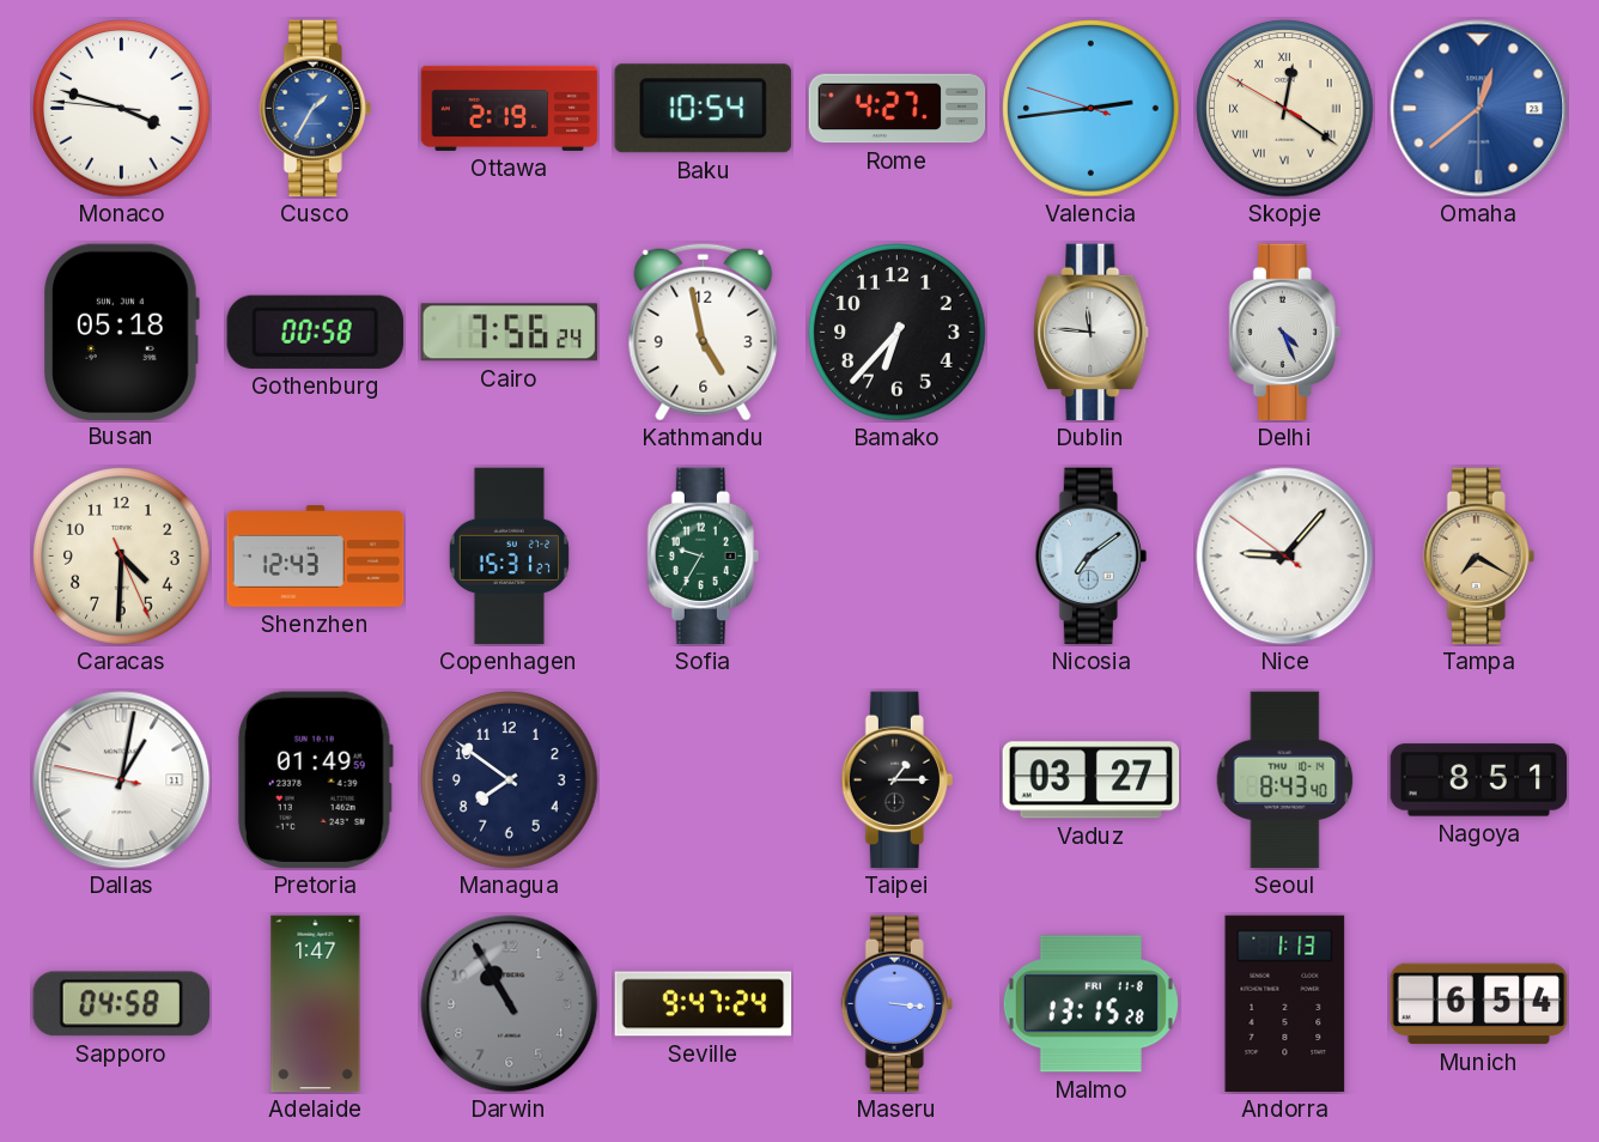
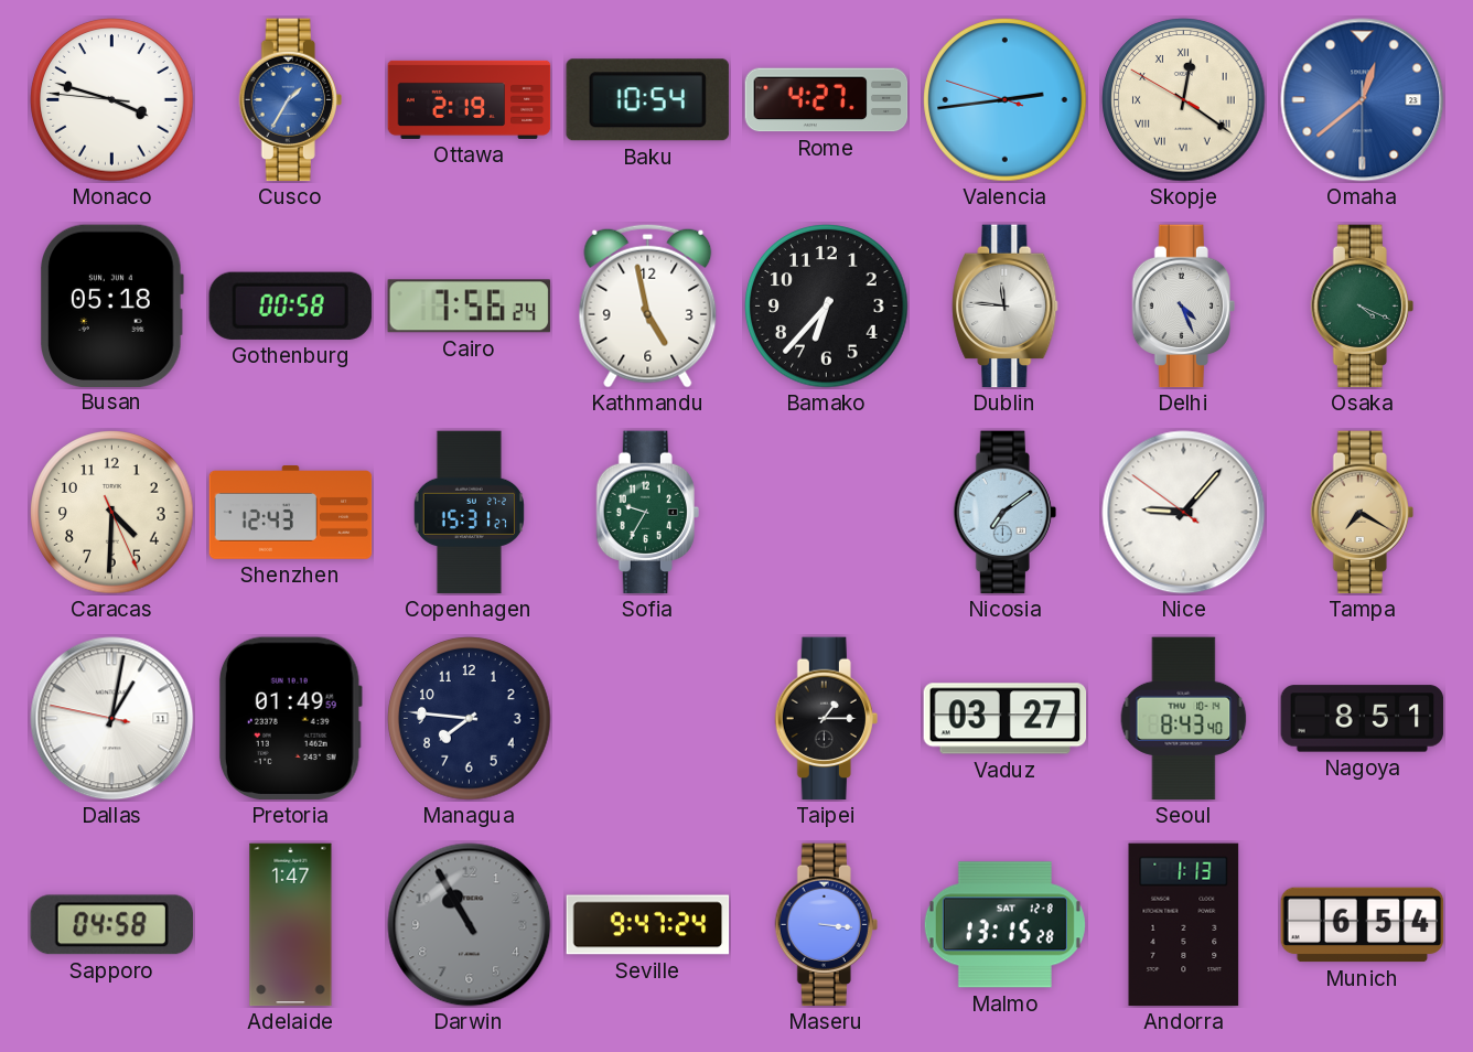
Osaka: none -> 4:19
Managua: 7:51 -> 7:46
Malmo date: FRI 11-8 -> SAT 12-8
